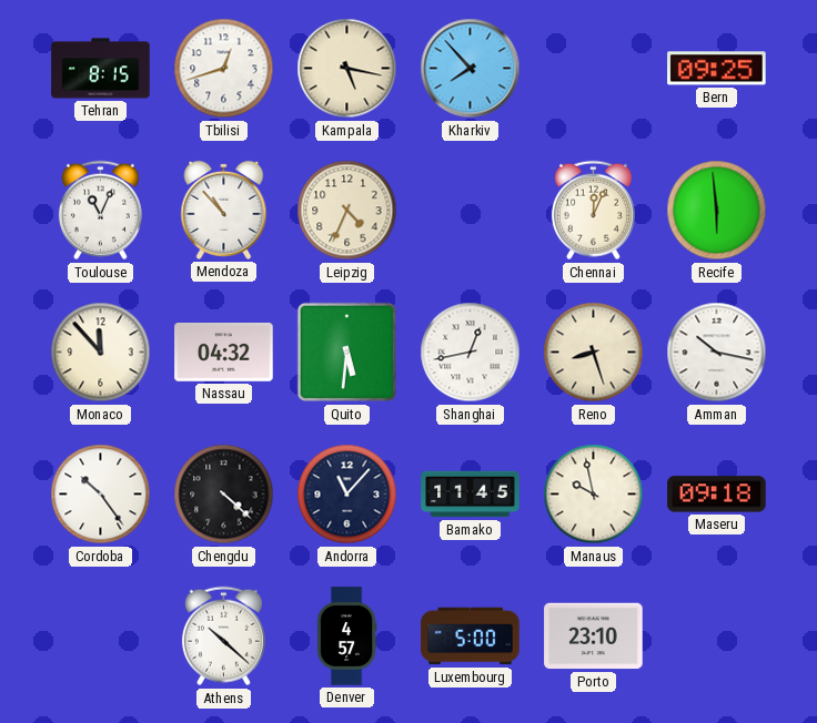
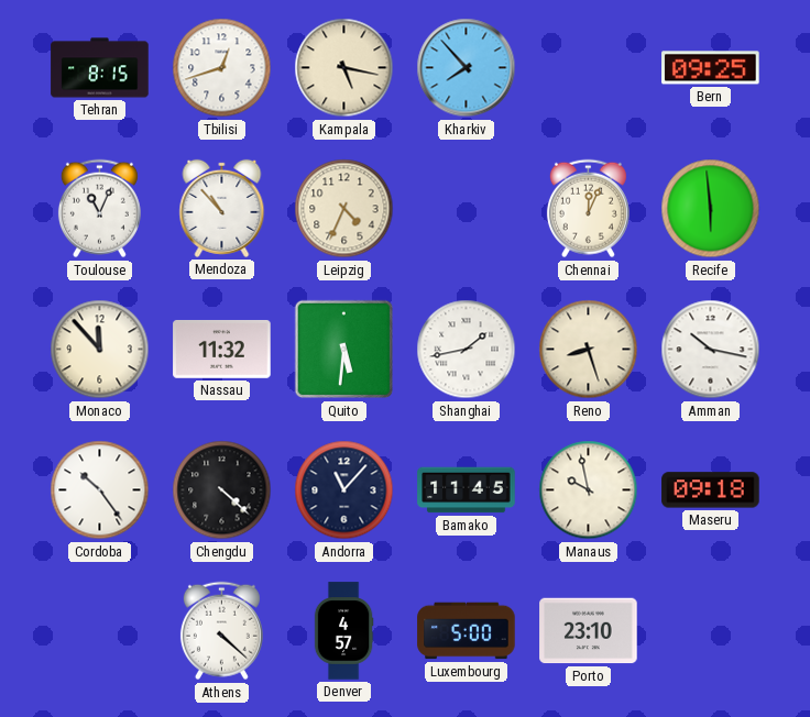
Nassau: 04:32 -> 11:32
Shanghai: 12:43 -> 1:43
Athens: 10:22 -> 4:22
